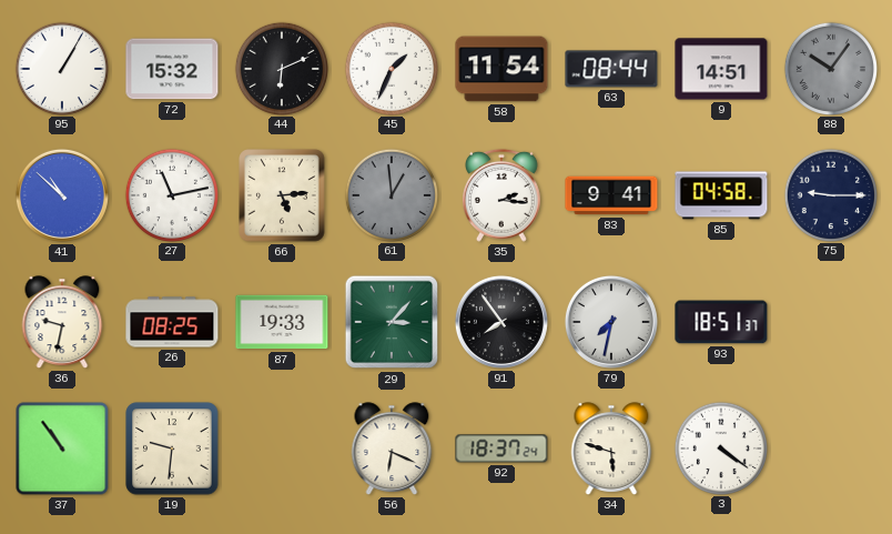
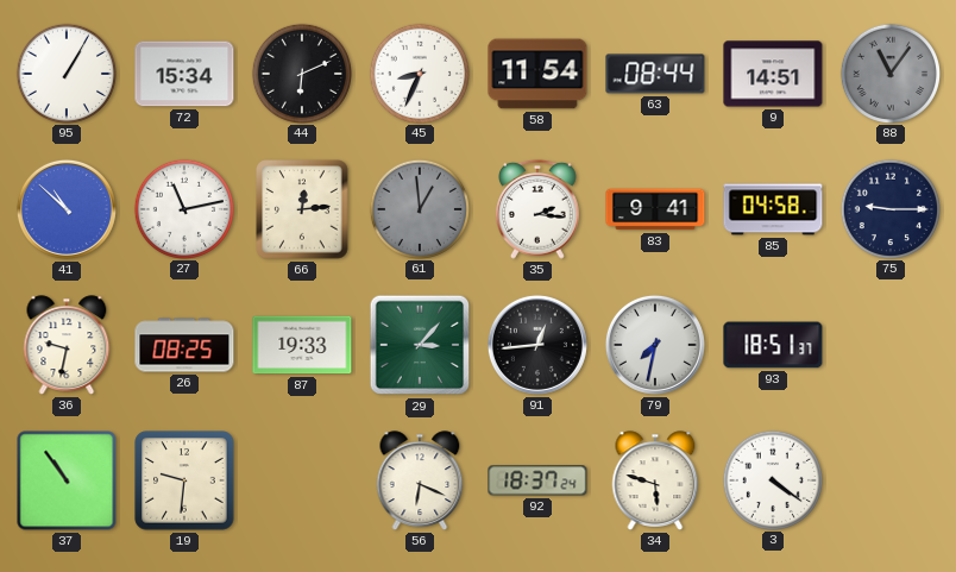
72: 15:32 -> 15:34
45: 1:34 -> 8:34
88: 10:06 -> 11:06
66: 5:14 -> 12:14
91: 7:54 -> 12:44
